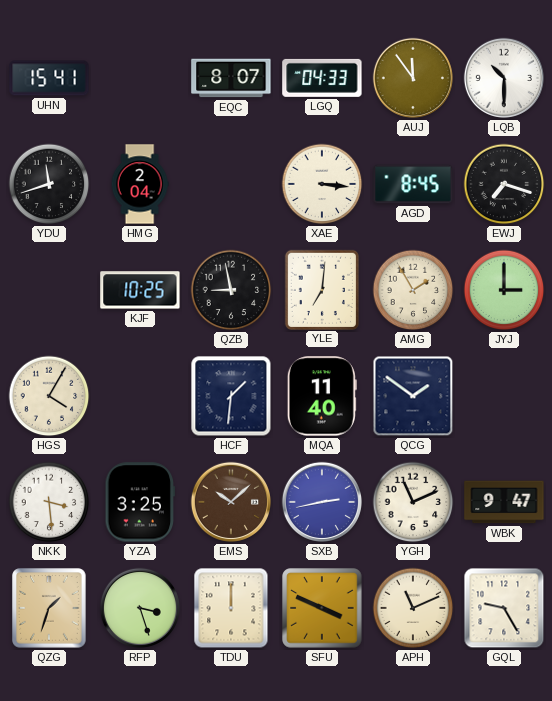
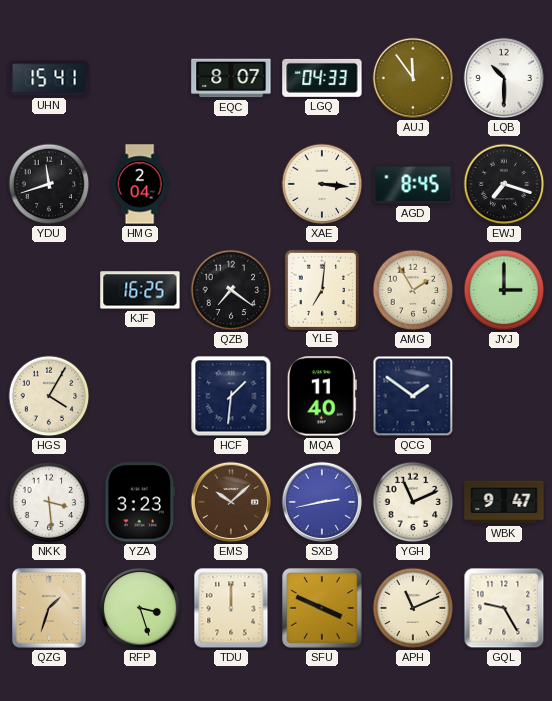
KJF: 10:25 -> 16:25
QZB: 8:58 -> 7:21
YZA: 3:25 -> 3:23
